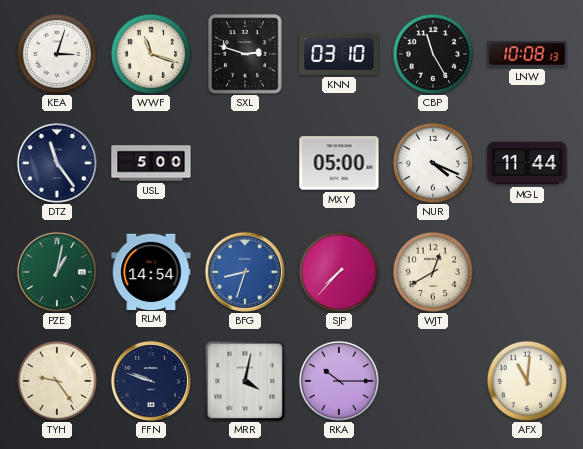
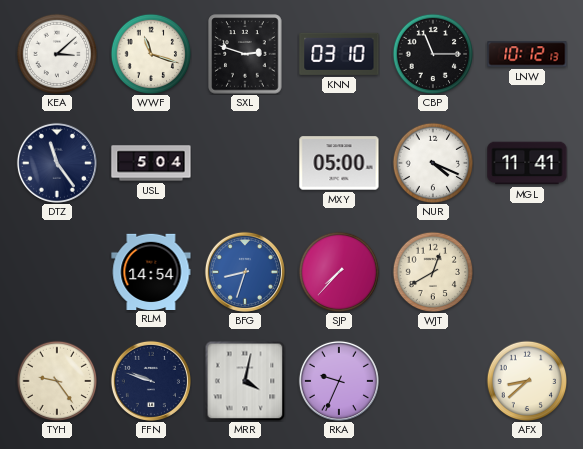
KEA: 3:03 -> 3:08
CBP: 11:25 -> 11:15
LNW: 10:08 -> 10:12
USL: 5:00 -> 5:04
MGL: 11:44 -> 11:41
PZE: 1:02 -> none
RKA: 10:15 -> 9:34
AFX: 11:01 -> 8:38
